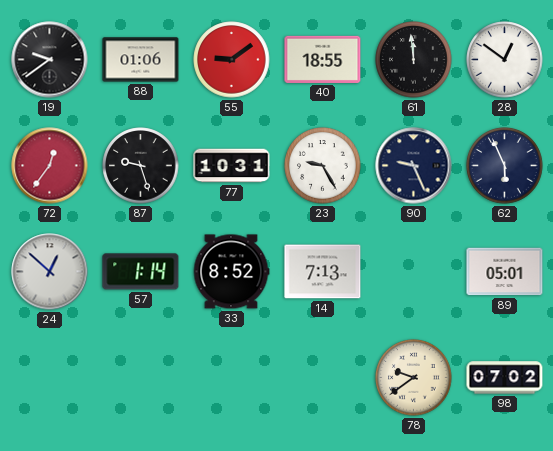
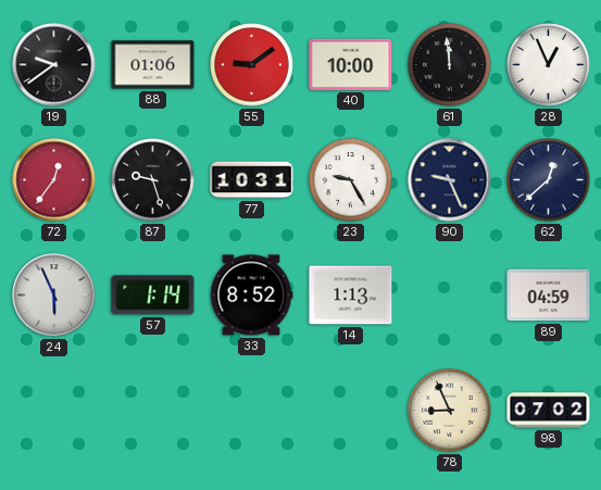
40: 18:55 -> 10:00
28: 12:51 -> 12:56
62: 5:56 -> 12:38
24: 12:52 -> 5:56
14: 7:13 -> 1:13
89: 05:01 -> 04:59
78: 9:39 -> 8:56
